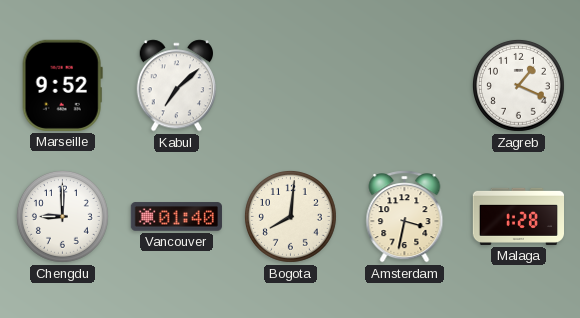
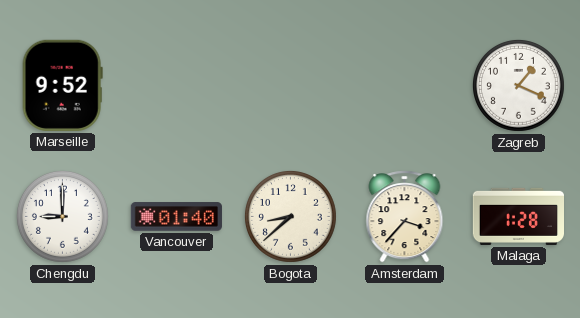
Kabul: 7:08 -> none
Bogota: 8:01 -> 8:38
Amsterdam: 3:32 -> 3:37
